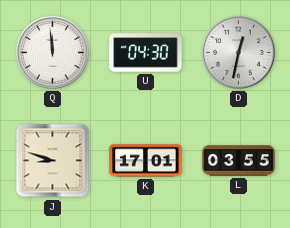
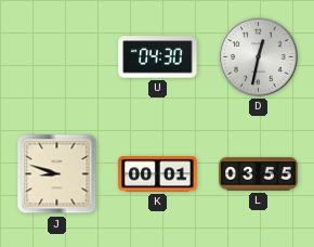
Q: 11:59 -> none
K: 17:01 -> 00:01
